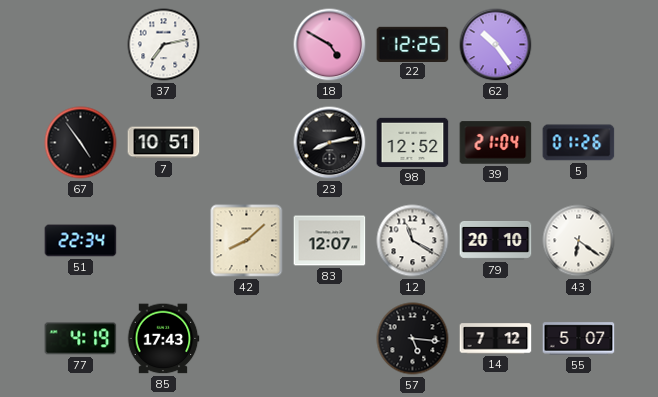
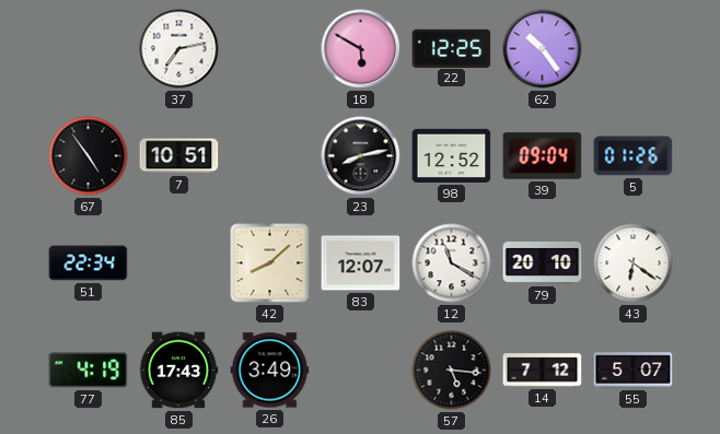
18: 4:50 -> 5:50
39: 21:04 -> 09:04
26: none -> 3:49
